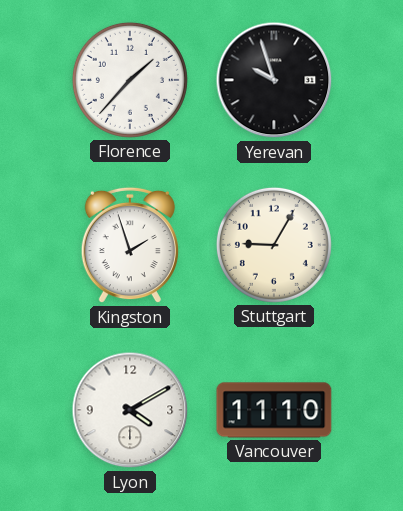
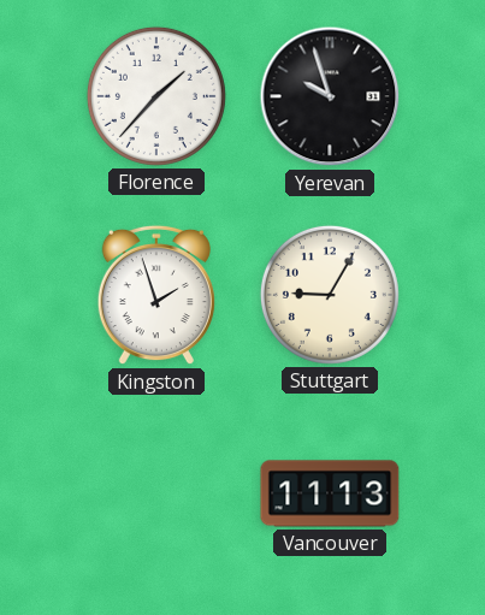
Lyon: 4:10 -> none
Vancouver: 11:10 -> 11:13
